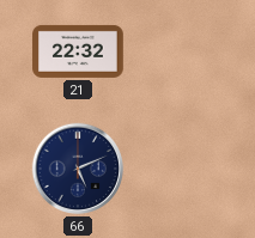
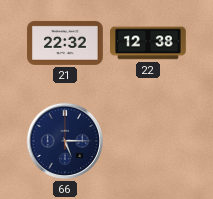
22: none -> 12:38
66: 5:11 -> 5:15
